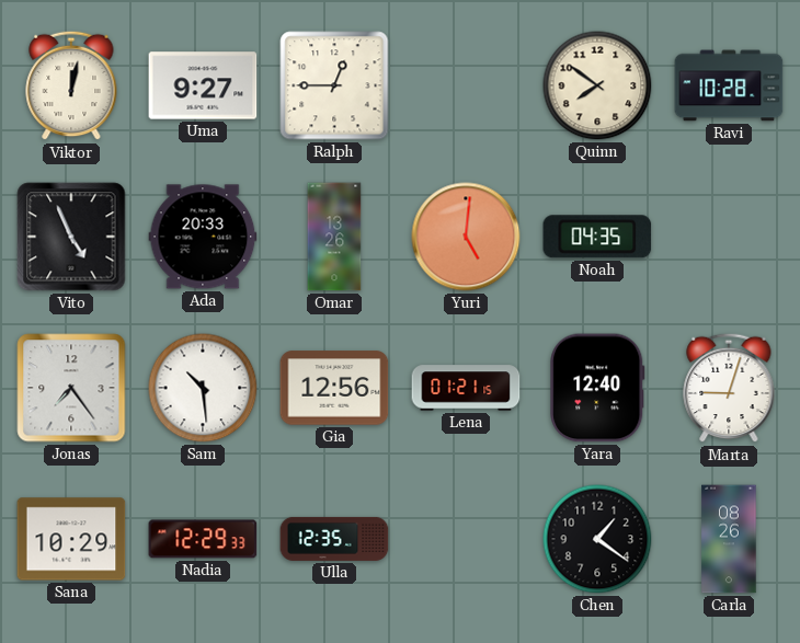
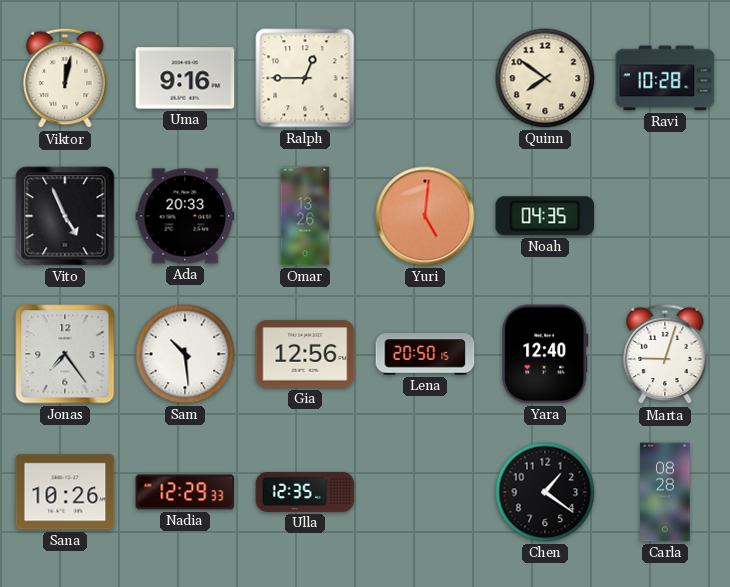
Uma: 9:27 -> 9:16
Lena: 01:21 -> 20:50
Sana: 10:29 -> 10:26
Carla: 08:26 -> 08:28
